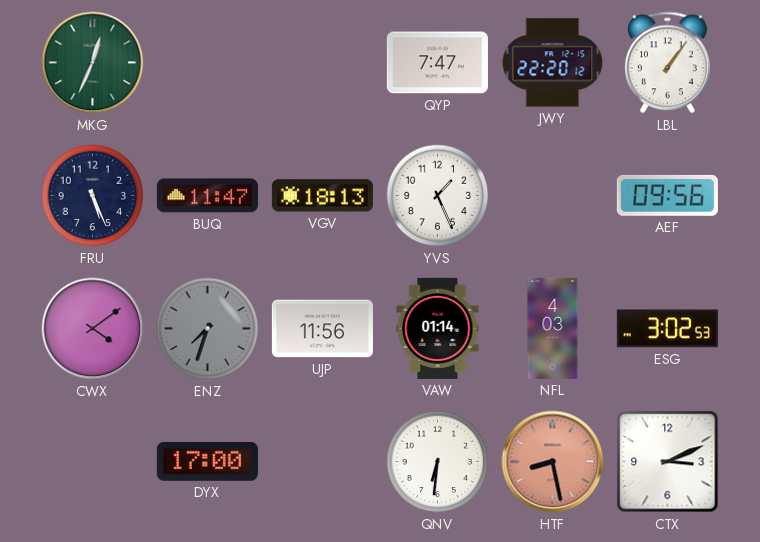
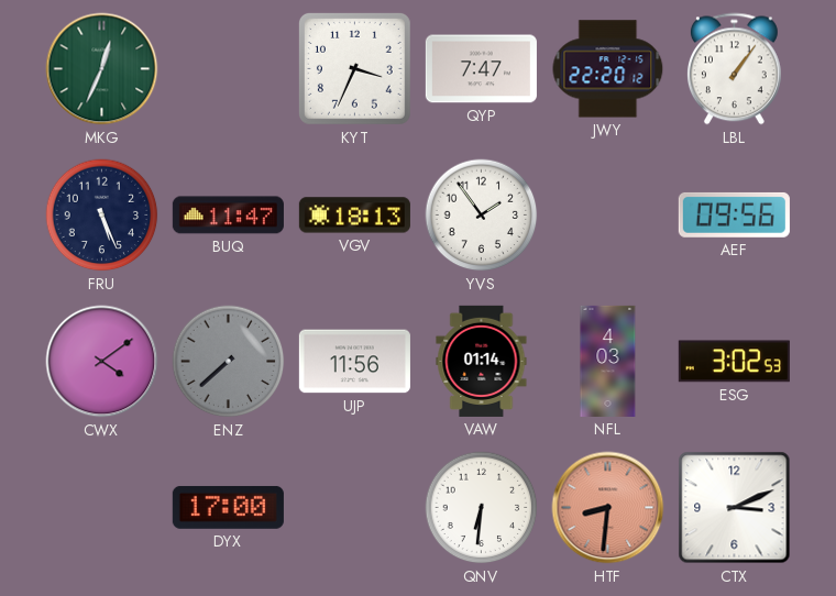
KYT: none -> 3:34
YVS: 1:26 -> 1:54
ENZ: 7:33 -> 7:38
HTF: 8:28 -> 8:31
